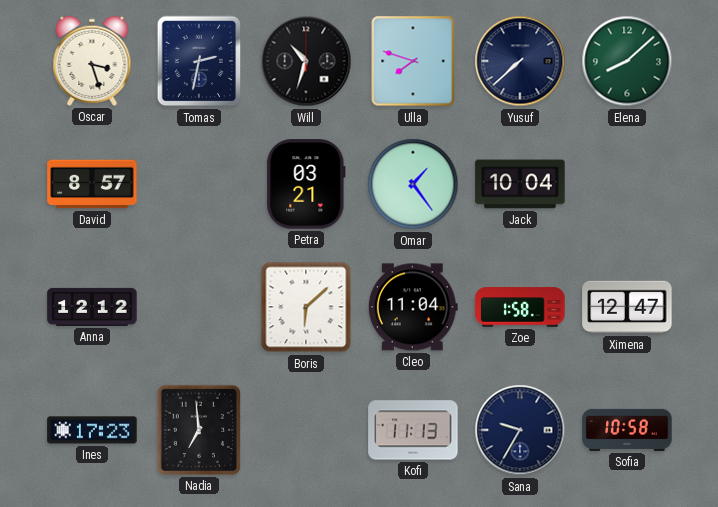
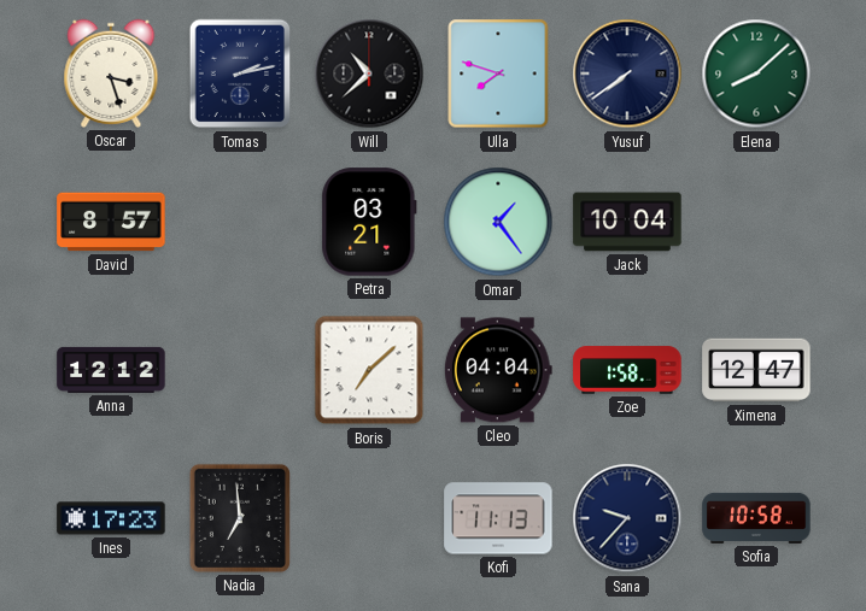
Tomas: 2:32 -> 2:13
Will: 10:33 -> 10:38
Yusuf: 7:38 -> 7:39
Boris: 6:08 -> 7:08
Cleo: 11:04 -> 04:04
Sana: 9:35 -> 9:37
